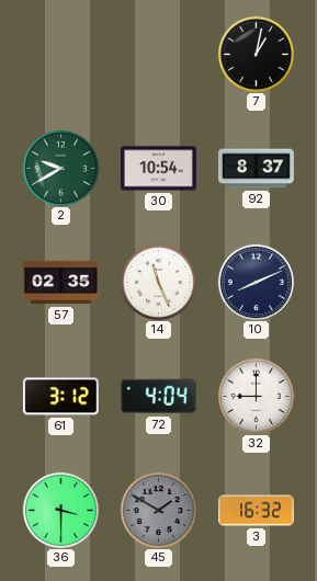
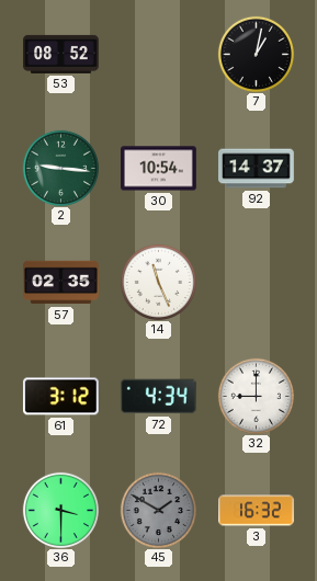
53: none -> 08:52
2: 9:40 -> 9:16
92: 8:37 -> 14:37
10: 8:11 -> none
72: 4:04 -> 4:34
